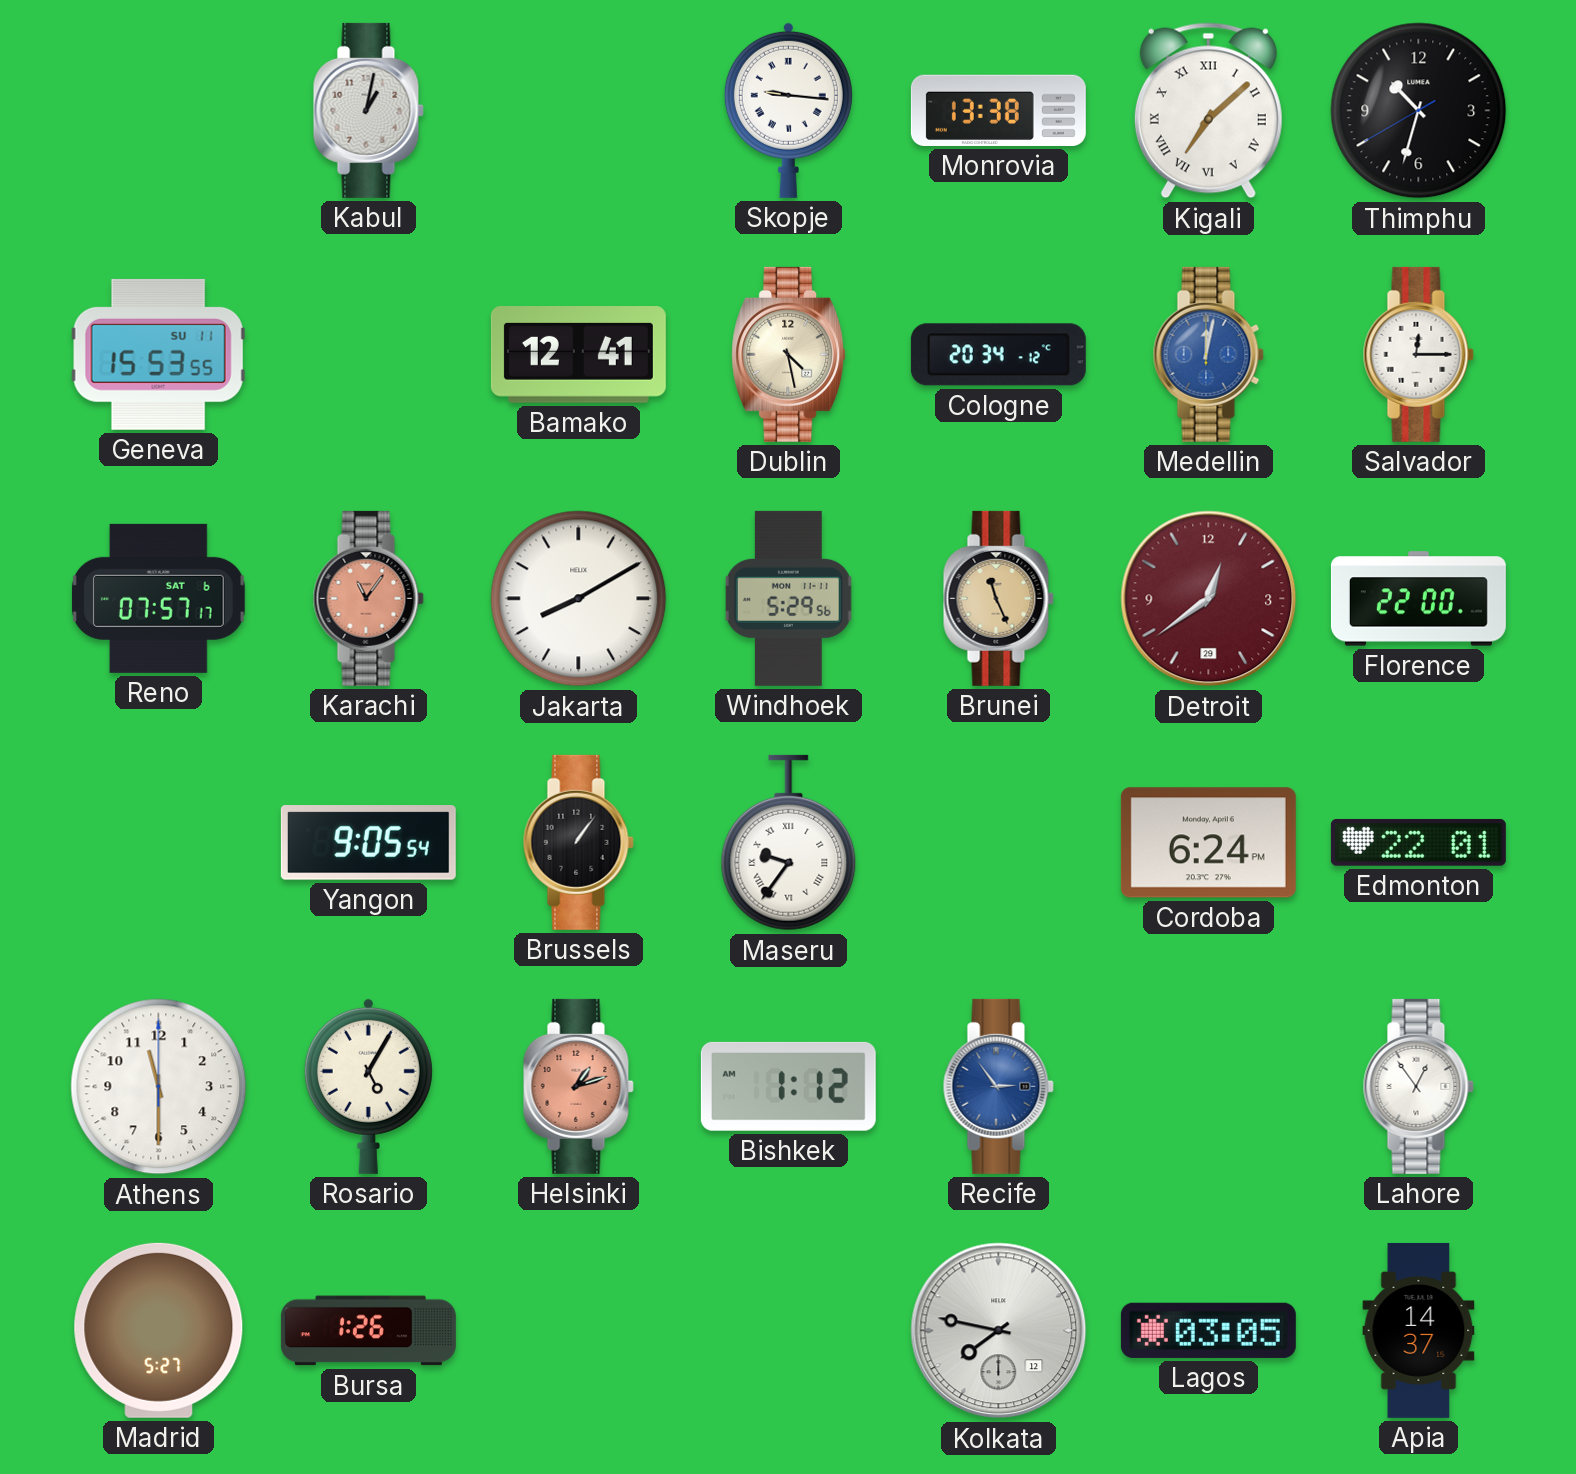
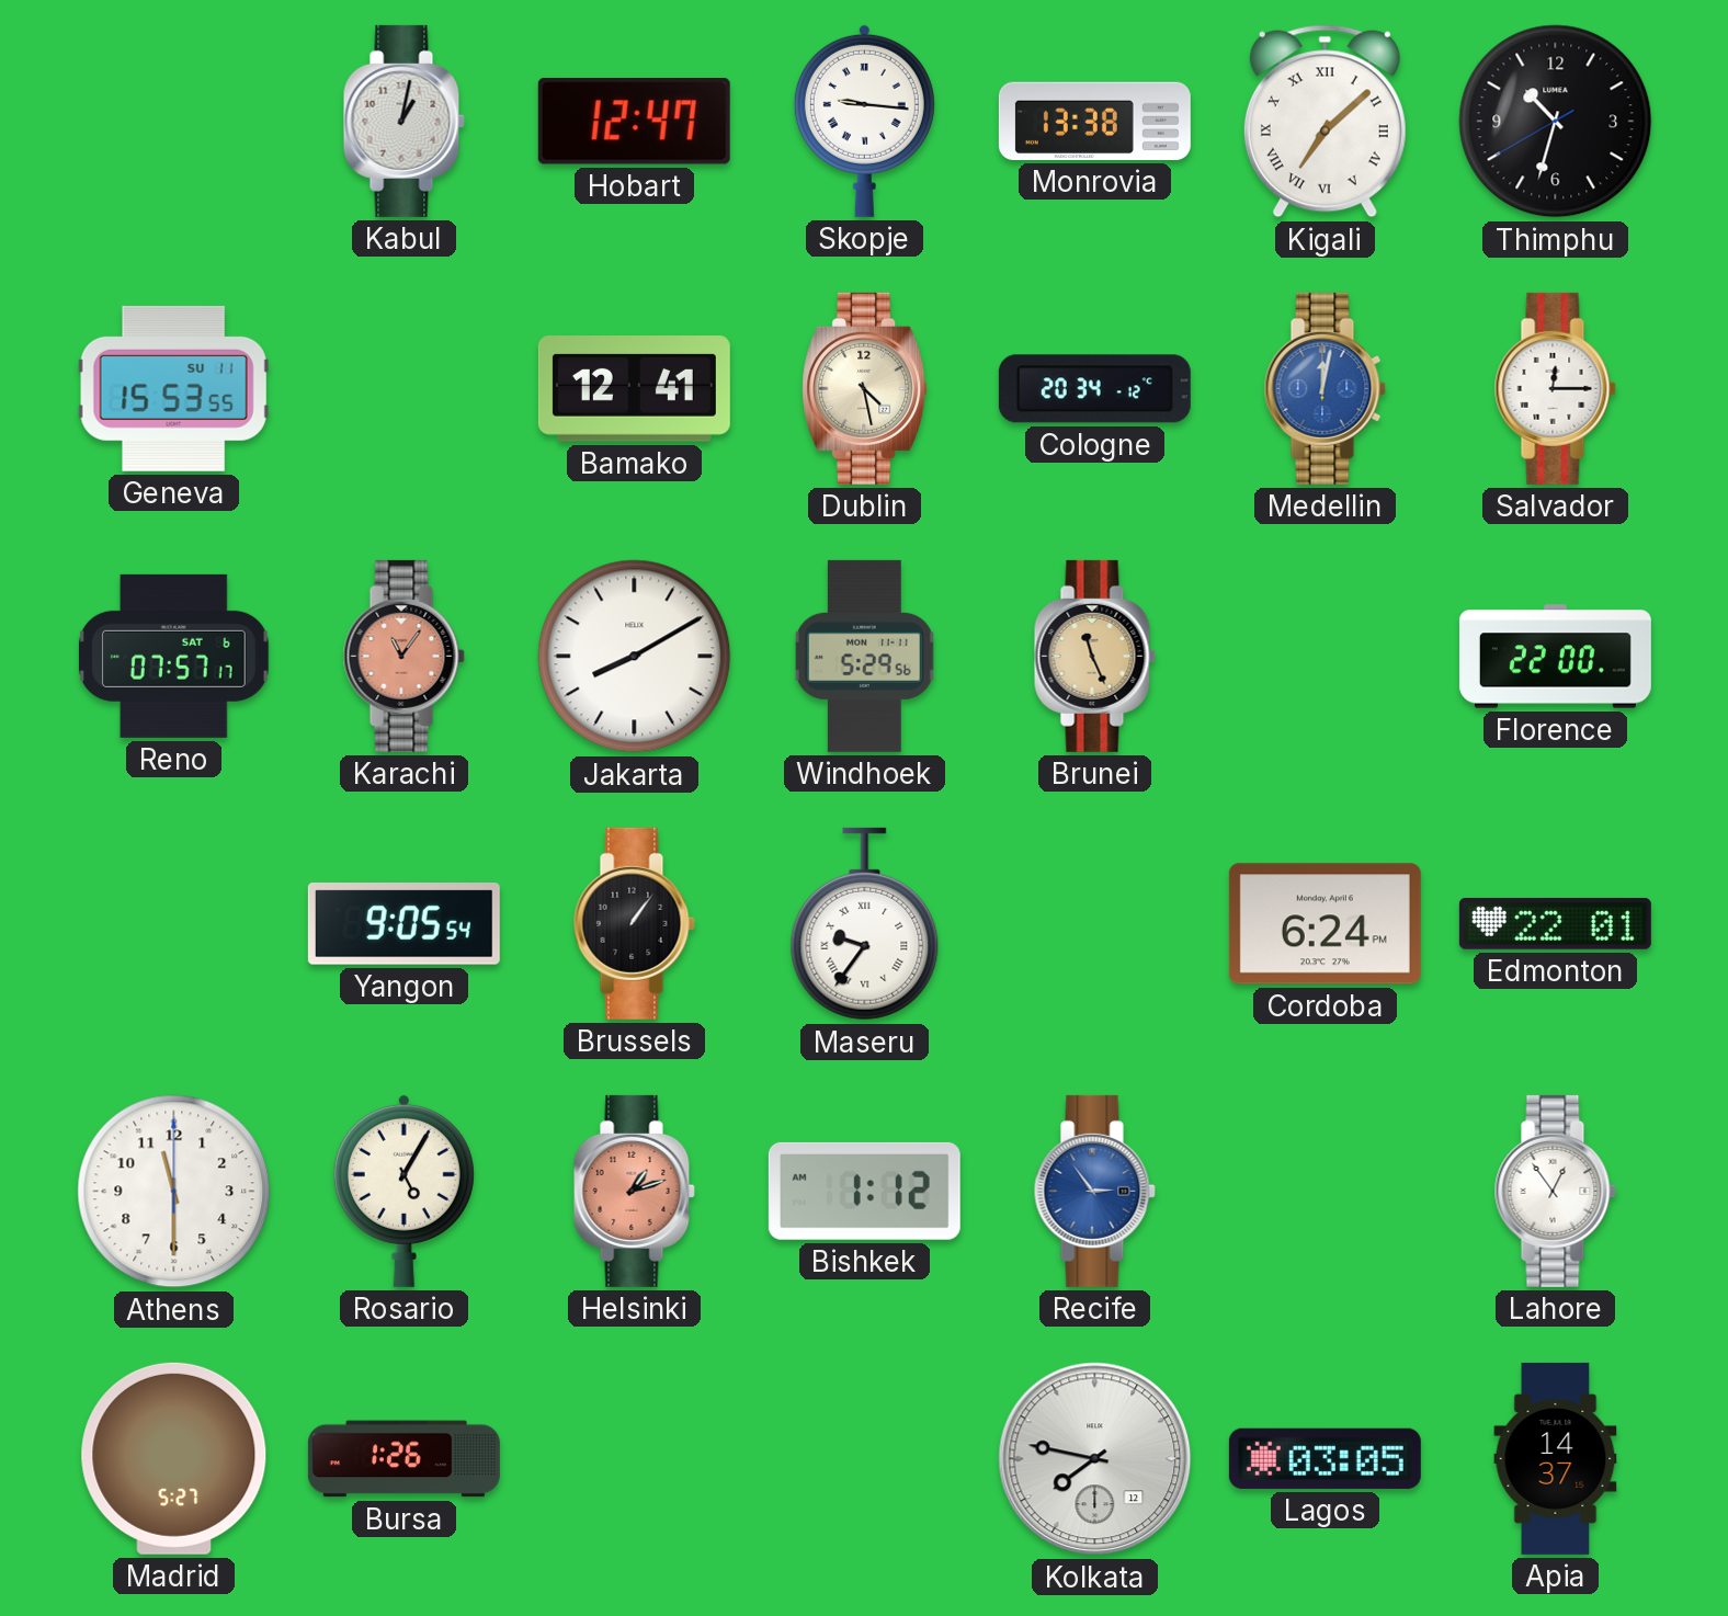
Hobart: none -> 12:47
Detroit: 12:39 -> none
